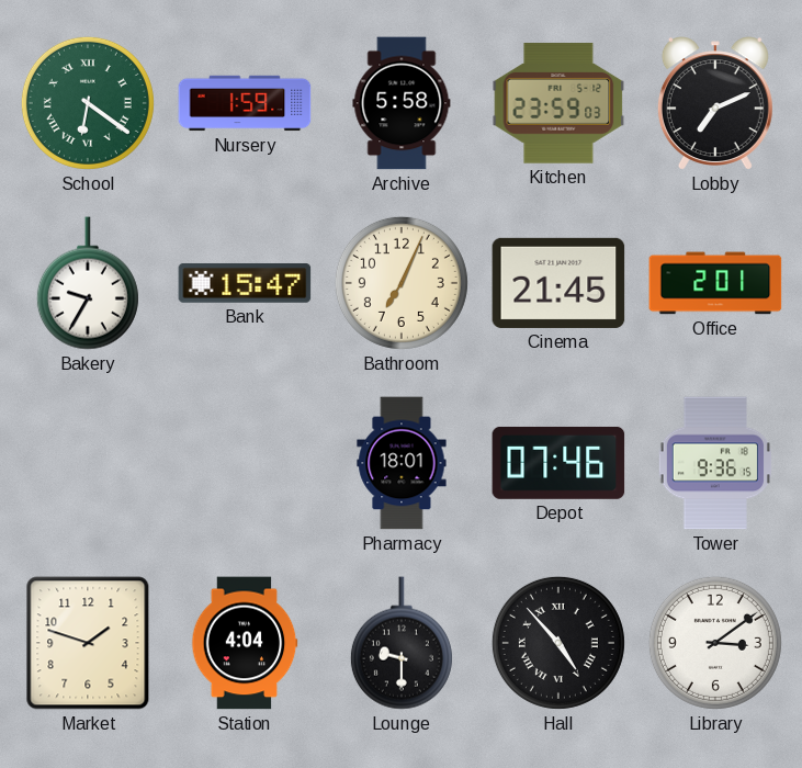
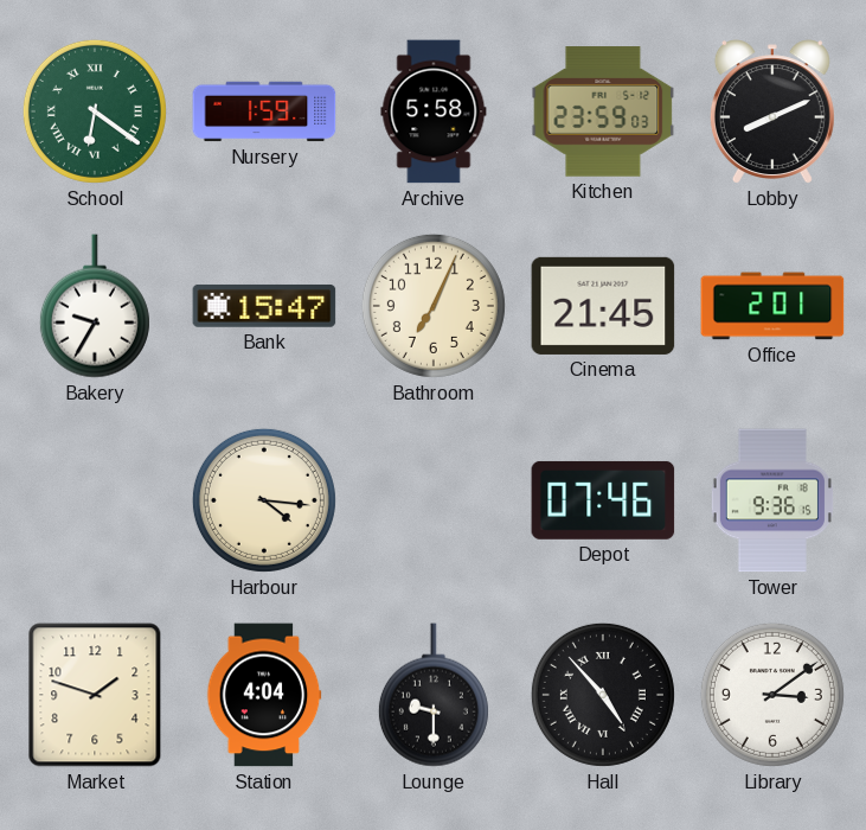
Lobby: 7:11 -> 8:11
Harbour: none -> 4:16
Pharmacy: 18:01 -> none
